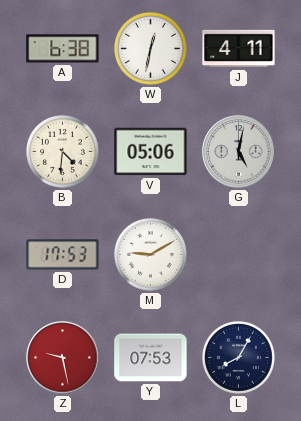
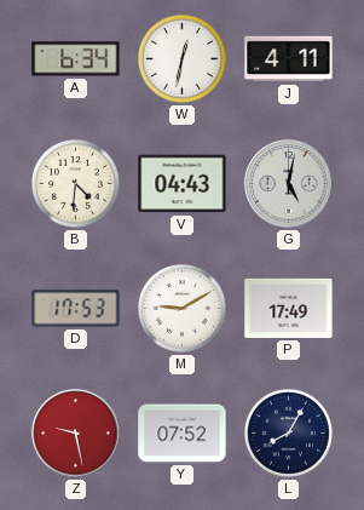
A: 6:38 -> 6:34
V: 05:06 -> 04:43
P: none -> 17:49
Y: 07:53 -> 07:52
